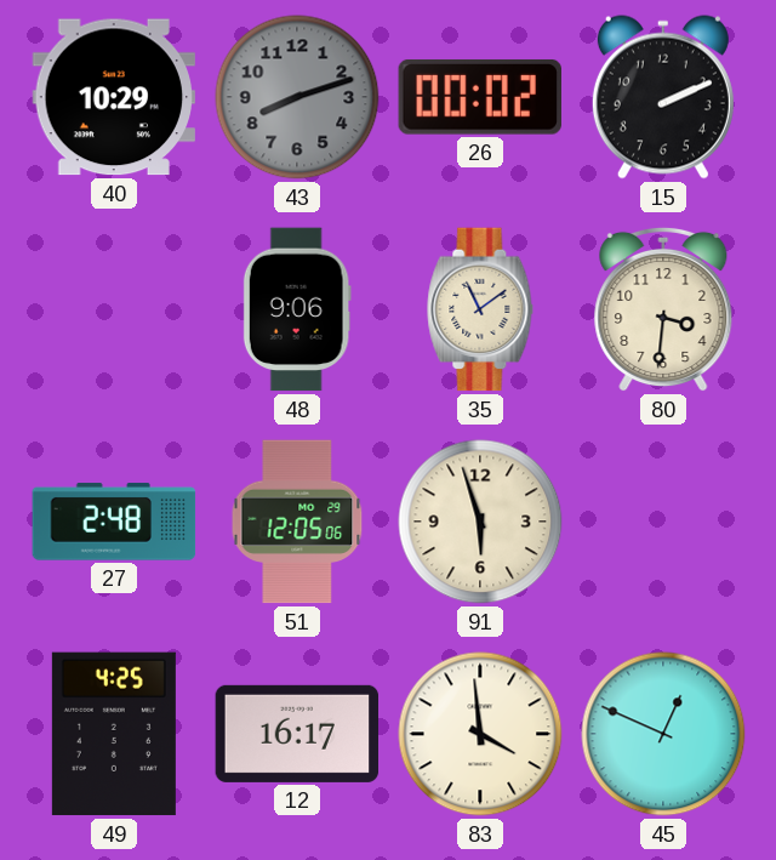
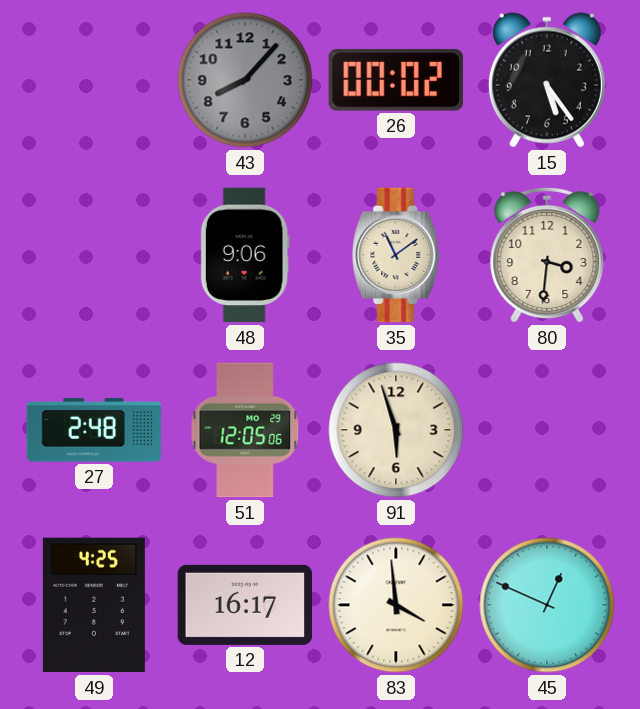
40: 10:29 -> none
43: 8:12 -> 8:07
15: 2:11 -> 5:24
